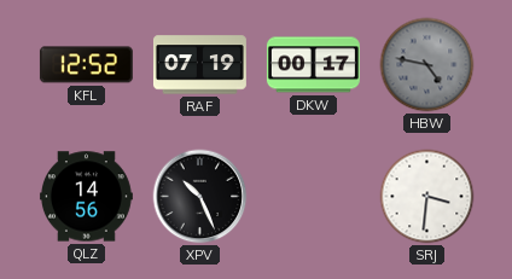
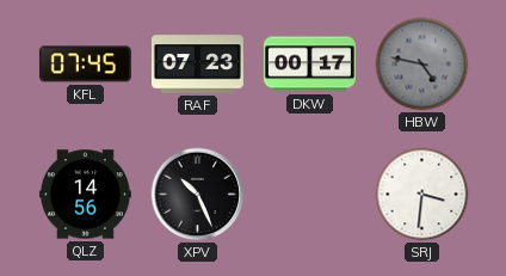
KFL: 12:52 -> 07:45
RAF: 07:19 -> 07:23
